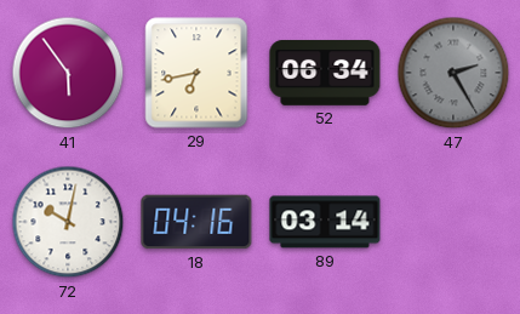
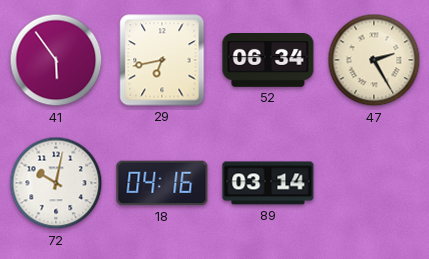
47 dial: grey -> cream
